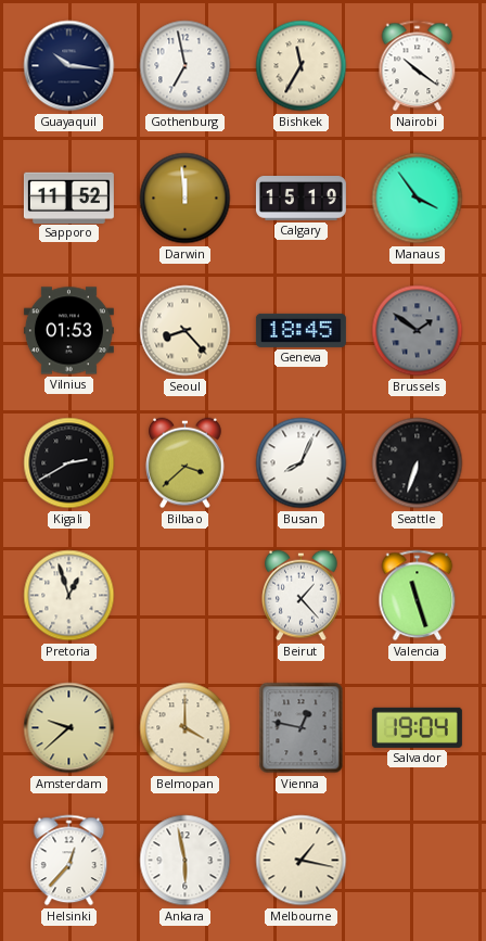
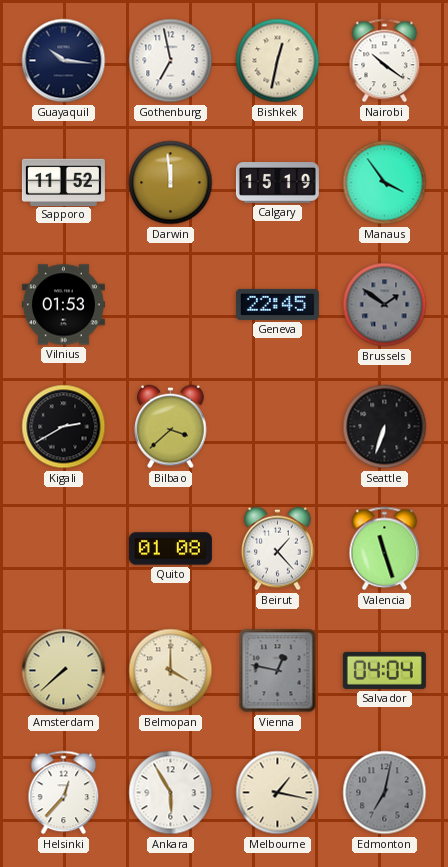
Bishkek: 11:35 -> 12:32
Seoul: 8:23 -> none
Geneva: 18:45 -> 22:45
Busan: 8:04 -> none
Pretoria: 12:57 -> none
Quito: none -> 01:08
Amsterdam: 9:38 -> 7:38
Salvador: 19:04 -> 04:04
Ankara: 5:58 -> 5:55
Edmonton: none -> 7:02
